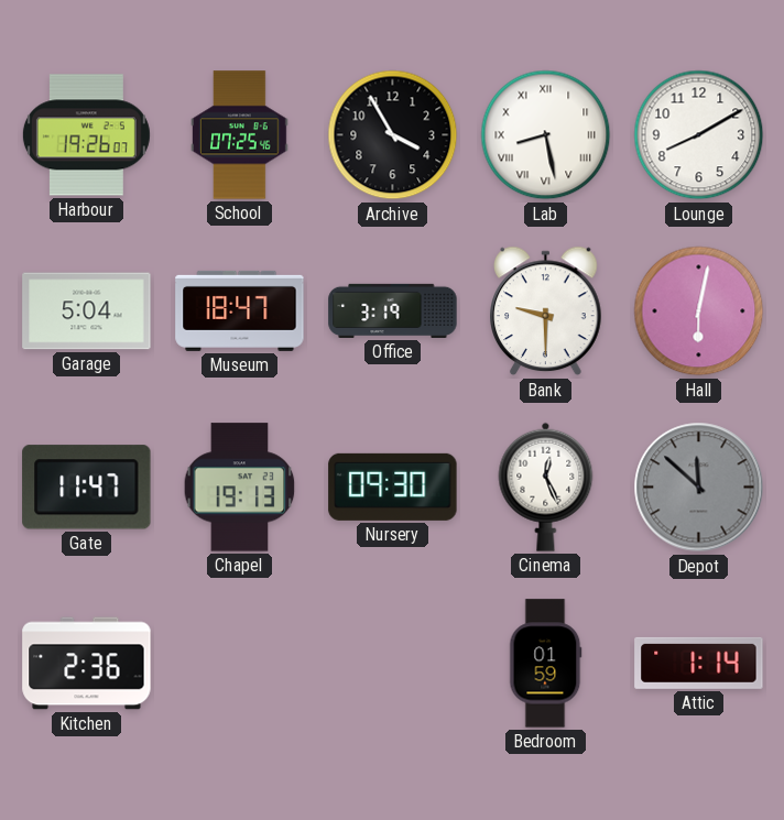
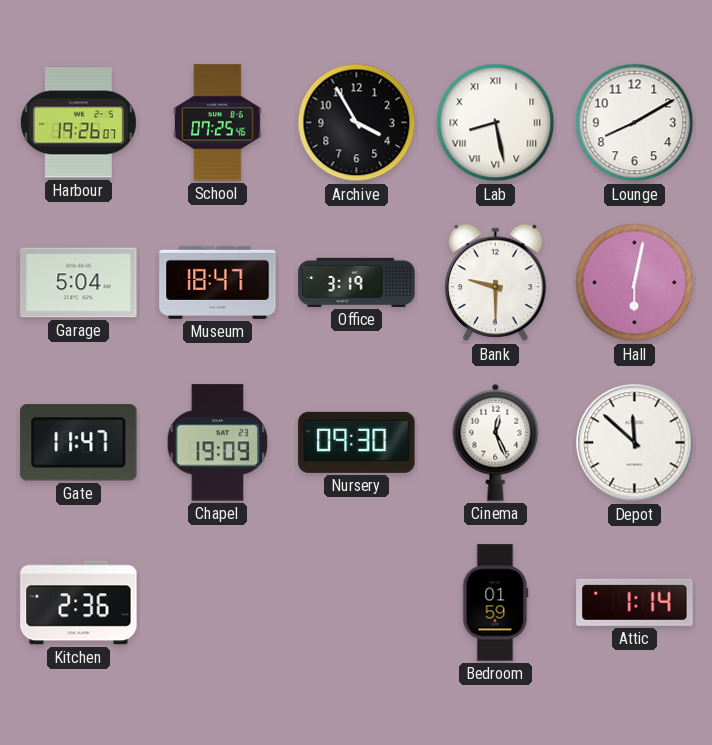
Chapel: 19:13 -> 19:09
Depot dial: grey -> white
